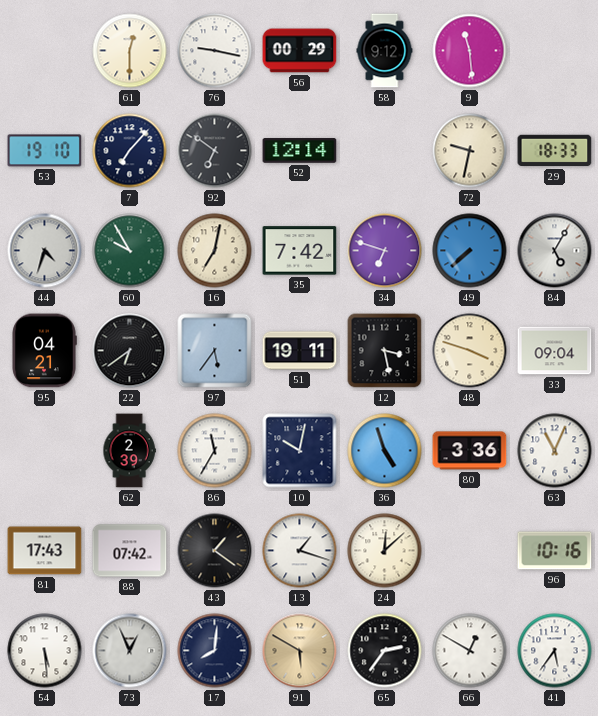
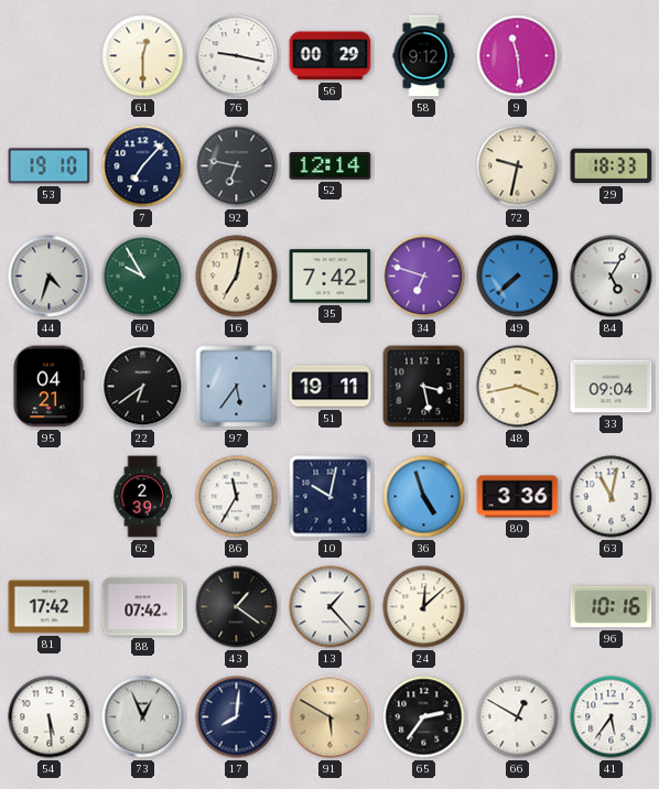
92: 6:51 -> 6:47
48: 3:48 -> 3:43
63: 11:04 -> 11:02
81: 17:43 -> 17:42
13: 1:18 -> 1:23
